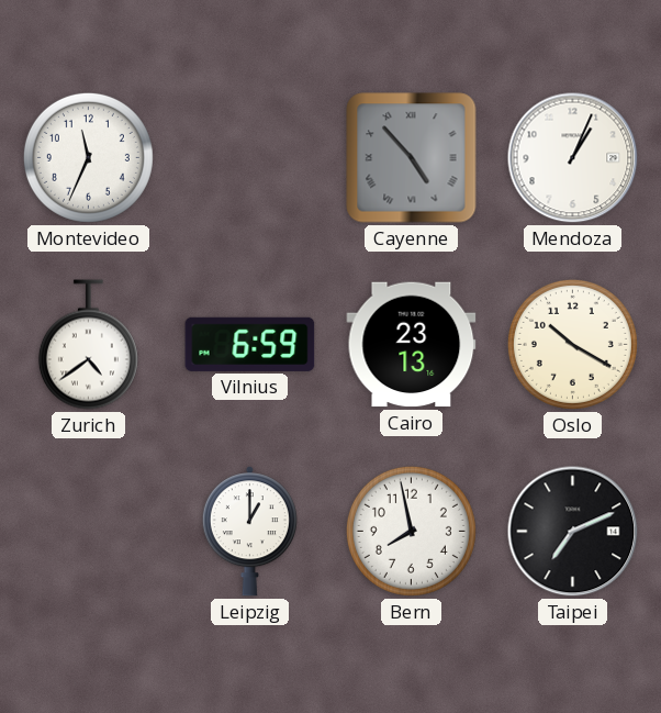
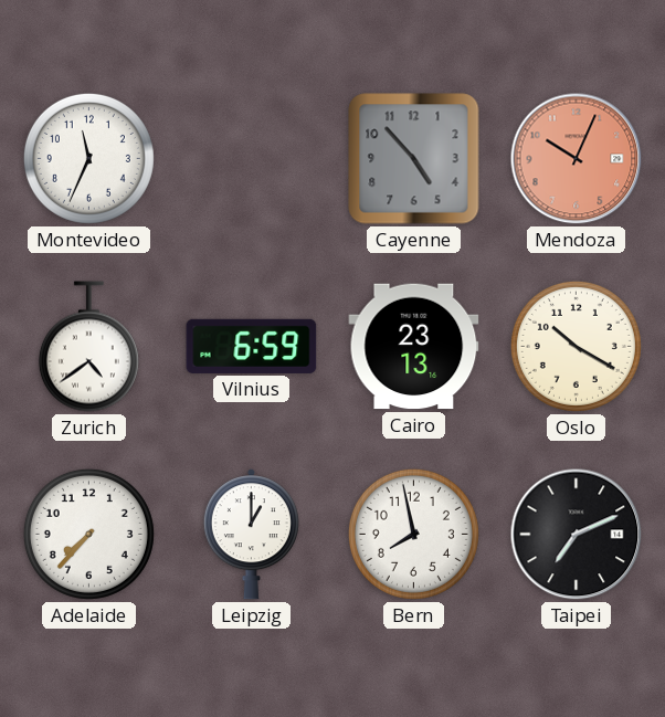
Cayenne numerals: Roman -> Arabic
Mendoza: 1:04 -> 10:04
Mendoza dial: white -> salmon
Adelaide: none -> 7:37
